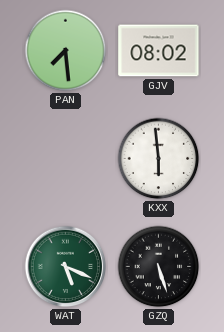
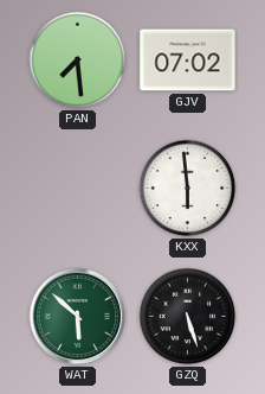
GJV: 08:02 -> 07:02
WAT: 5:19 -> 5:52
